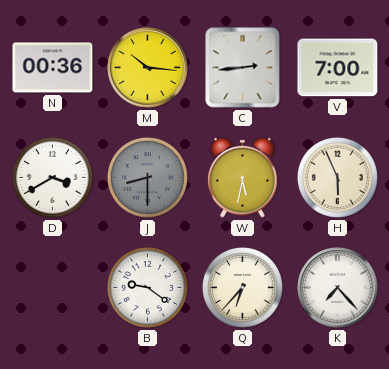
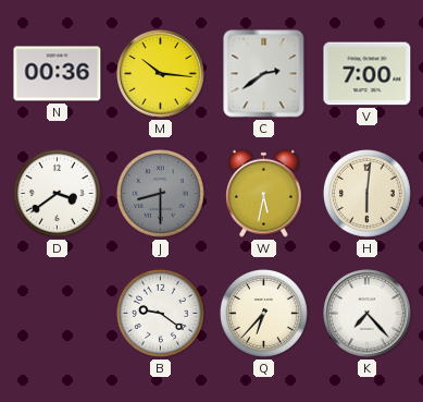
C: 2:44 -> 2:39
D: 3:40 -> 3:39
H: 5:56 -> 6:01
